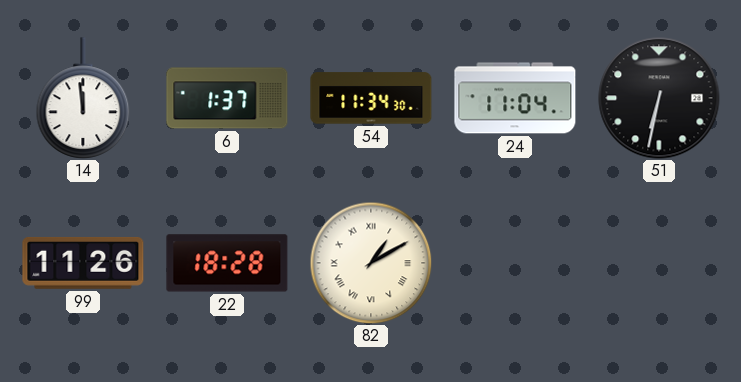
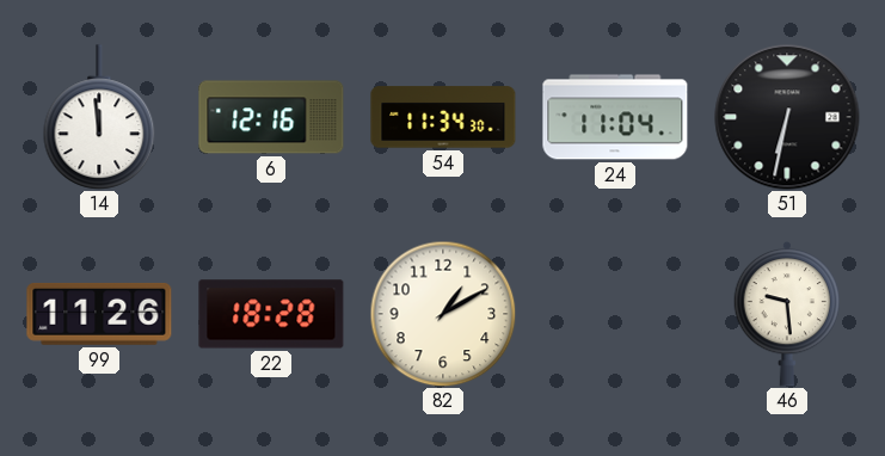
6: 1:37 -> 12:16
82 numerals: Roman -> Arabic
46: none -> 9:29
